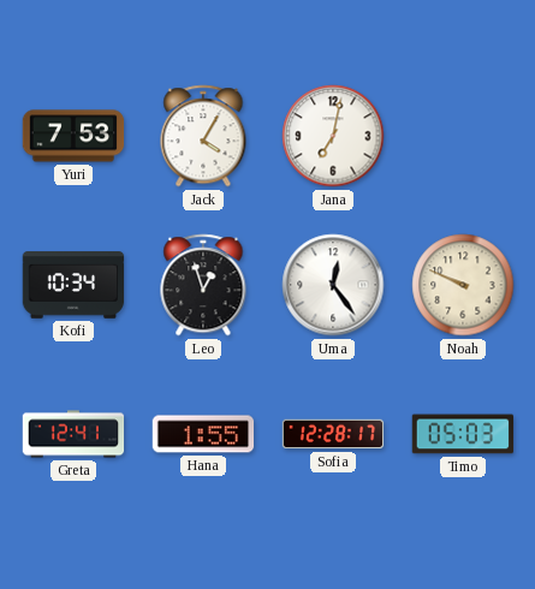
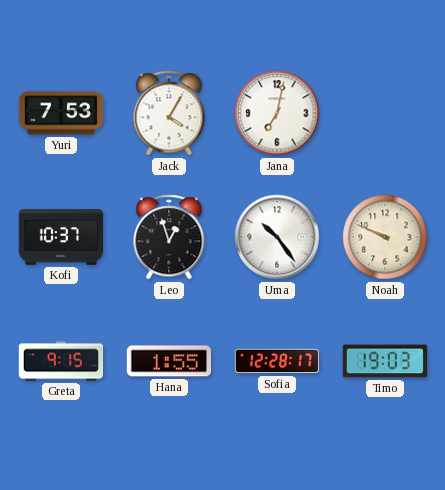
Kofi: 10:34 -> 10:37
Uma: 12:24 -> 10:24
Greta: 12:41 -> 9:15
Timo: 05:03 -> 19:03
